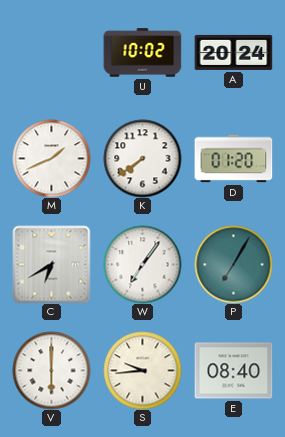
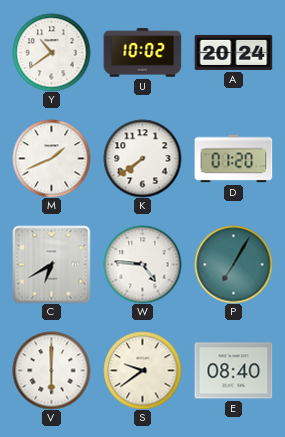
Y: none -> 10:39
W: 7:06 -> 4:46
S: 9:44 -> 9:39
